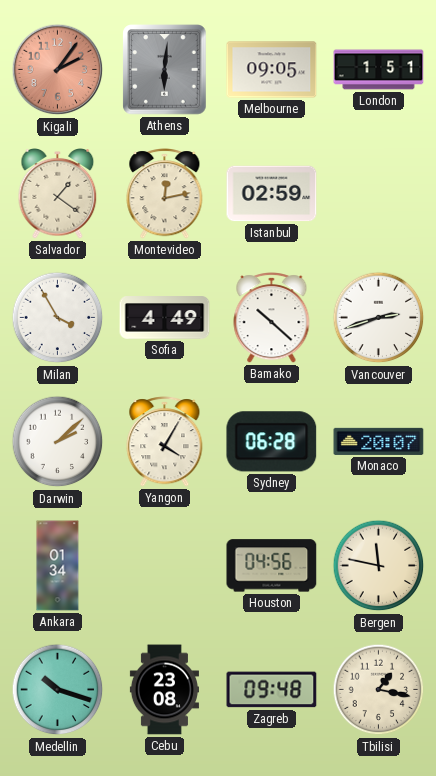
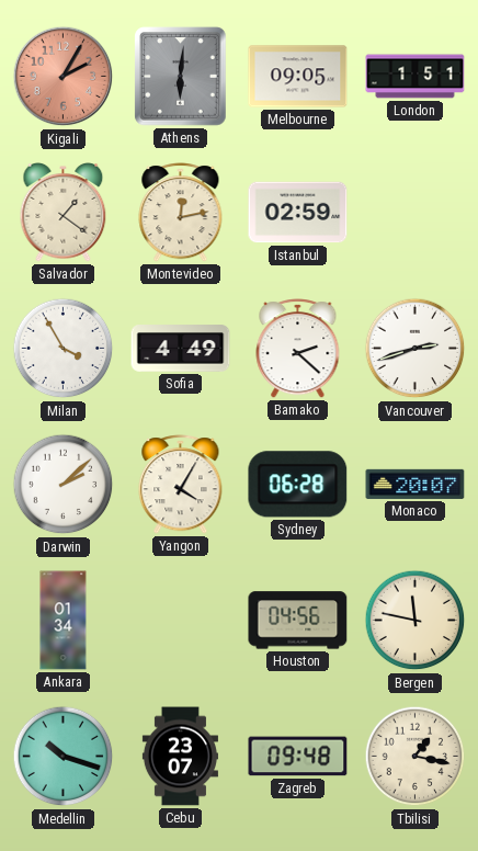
Kigali: 2:06 -> 2:05
Bamako: 10:22 -> 2:22
Cebu: 23:08 -> 23:07
